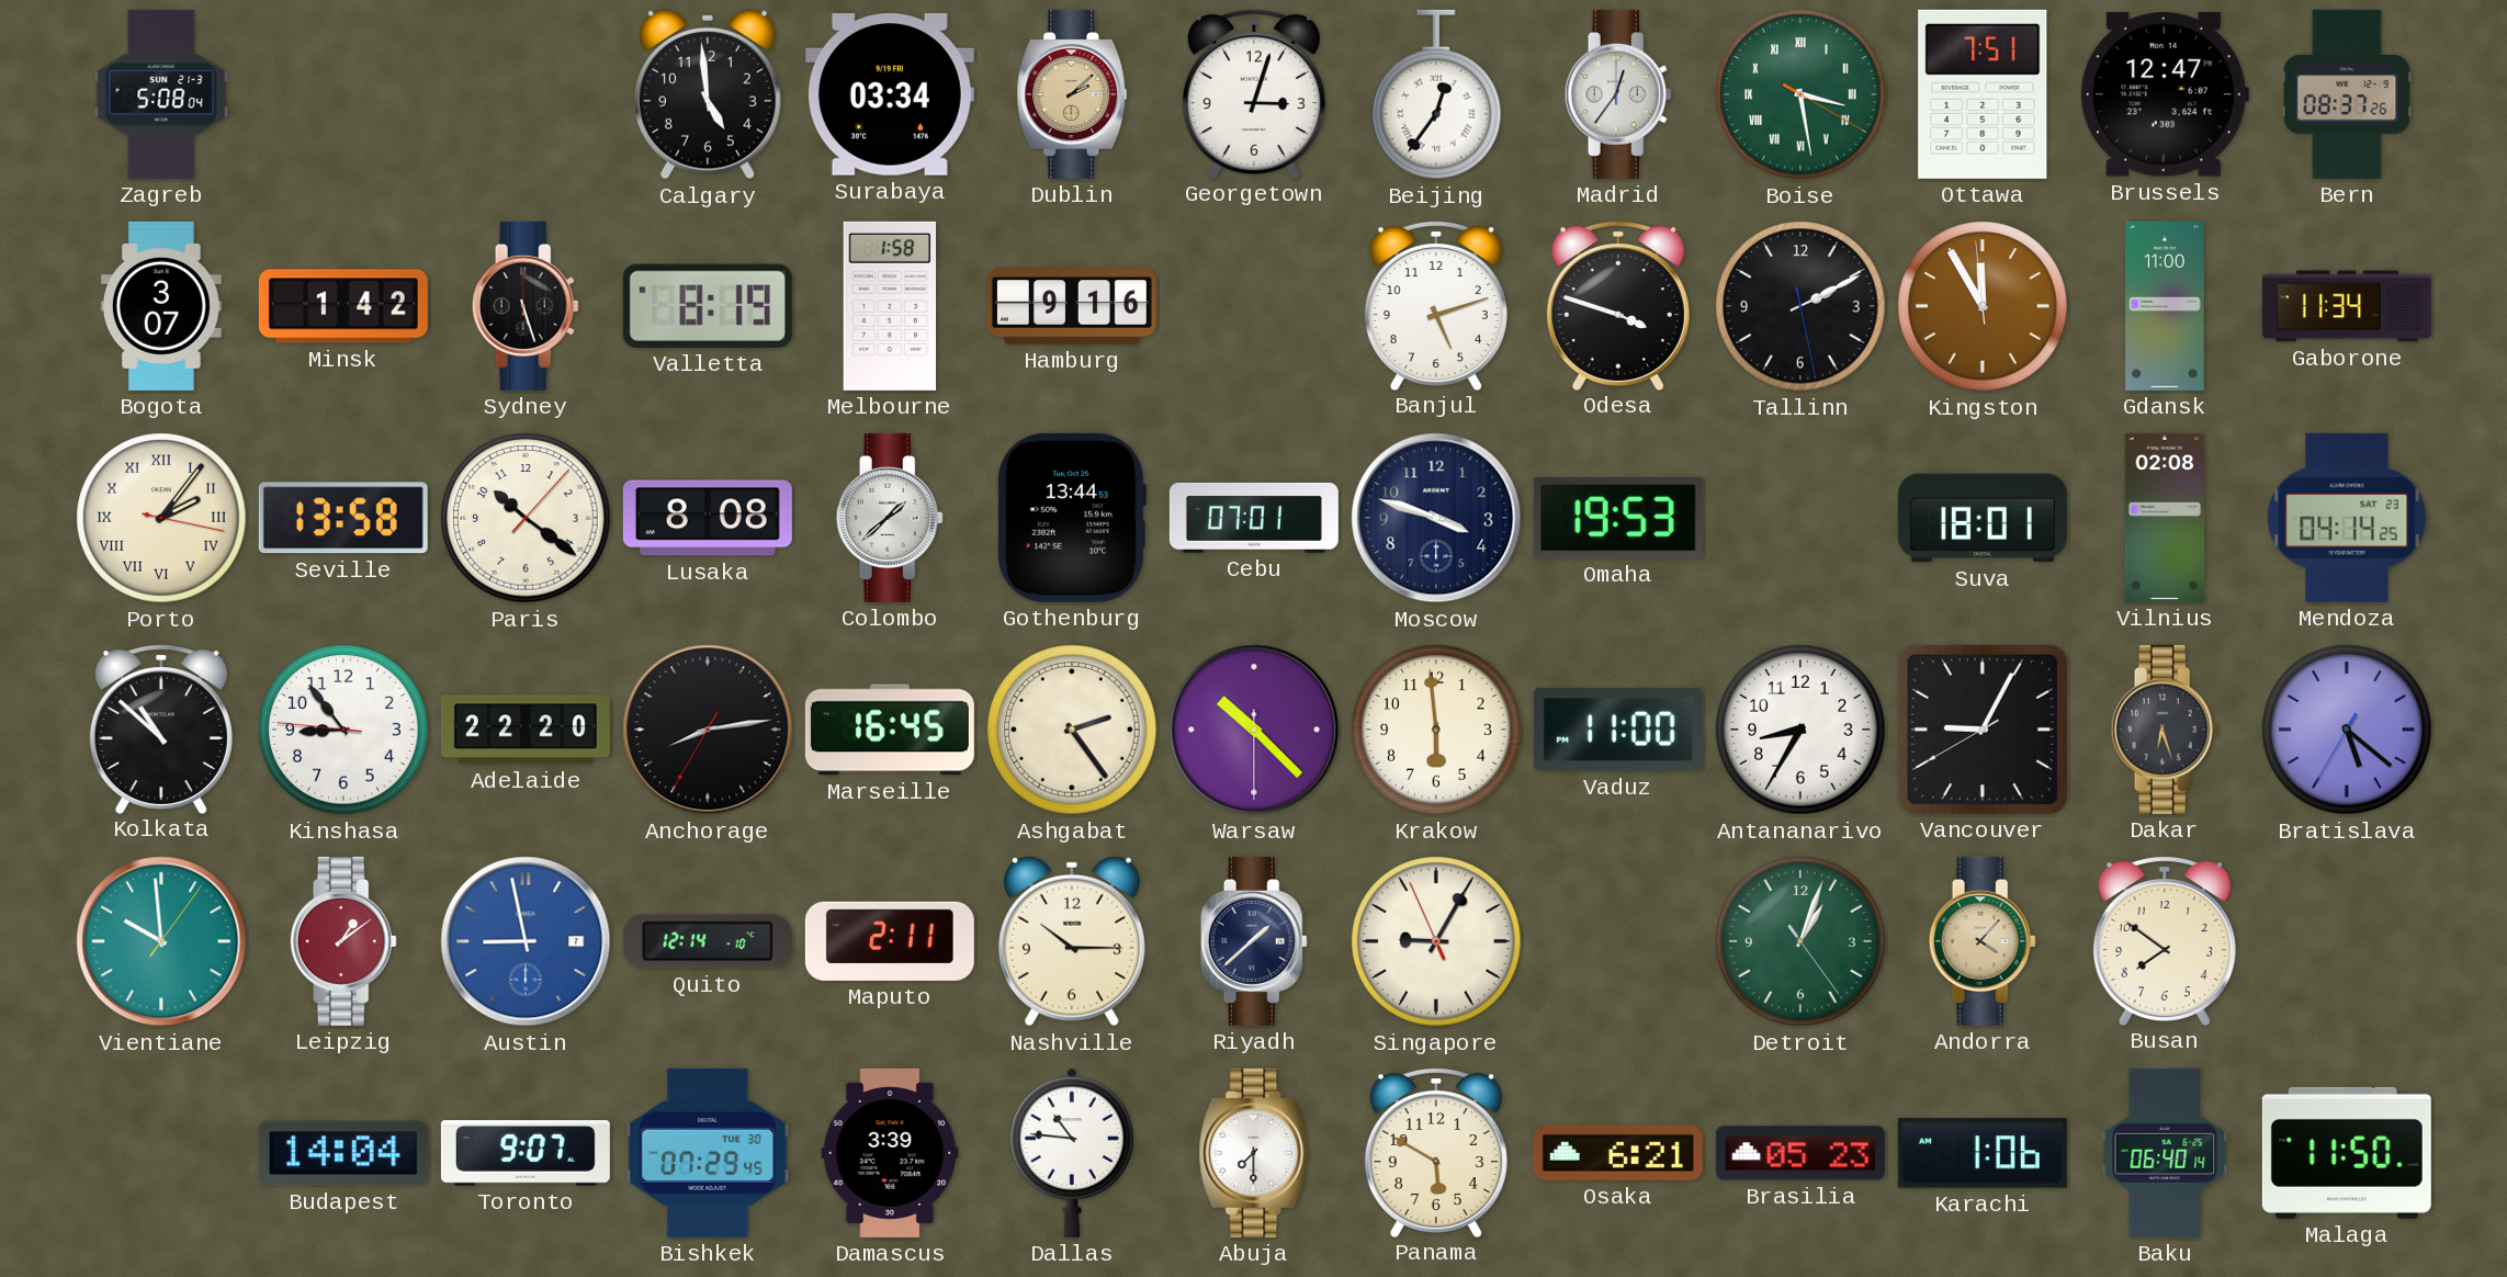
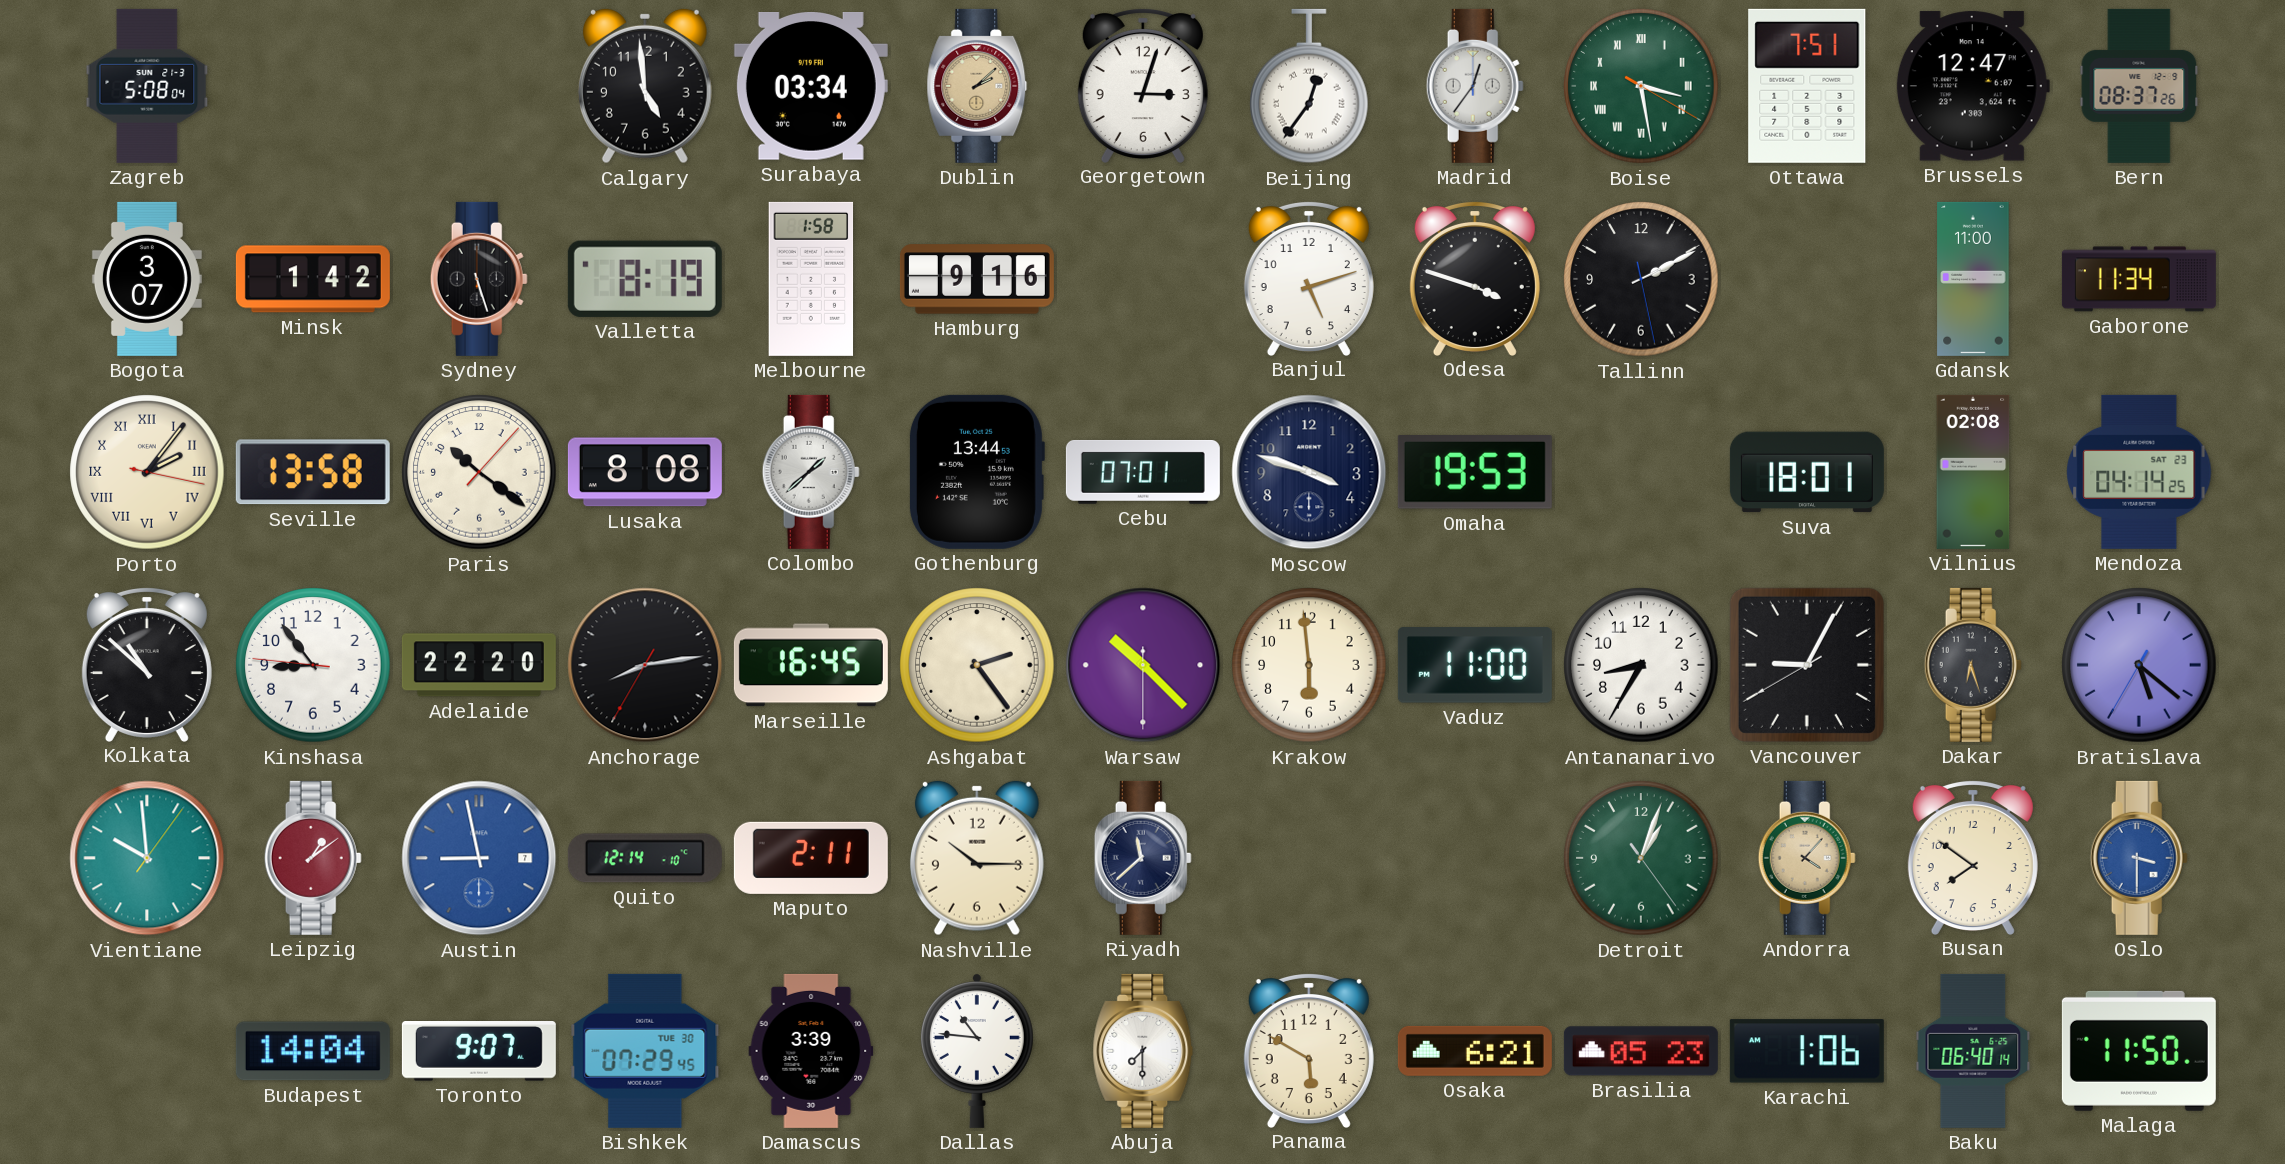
Kingston: 11:54 -> none
Riyadh: 1:38 -> 11:38
Singapore: 9:04 -> none
Oslo: none -> 3:30
